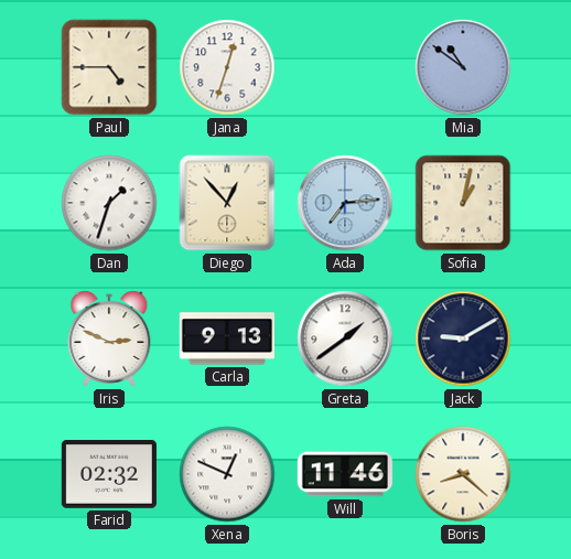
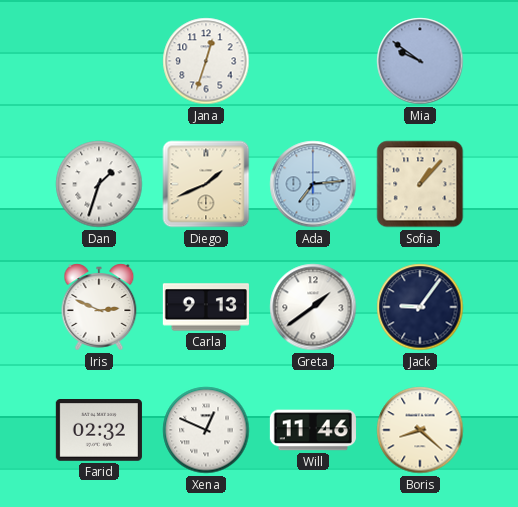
Paul: 4:45 -> none
Mia: 10:51 -> 9:51
Diego: 12:53 -> 1:41
Sofia: 1:02 -> 1:07
Jack: 9:10 -> 9:06
